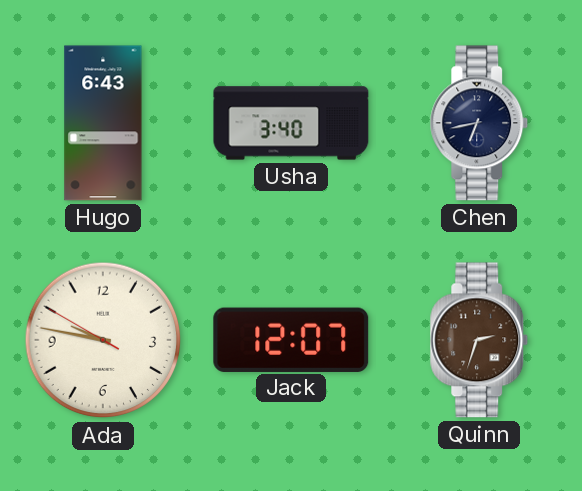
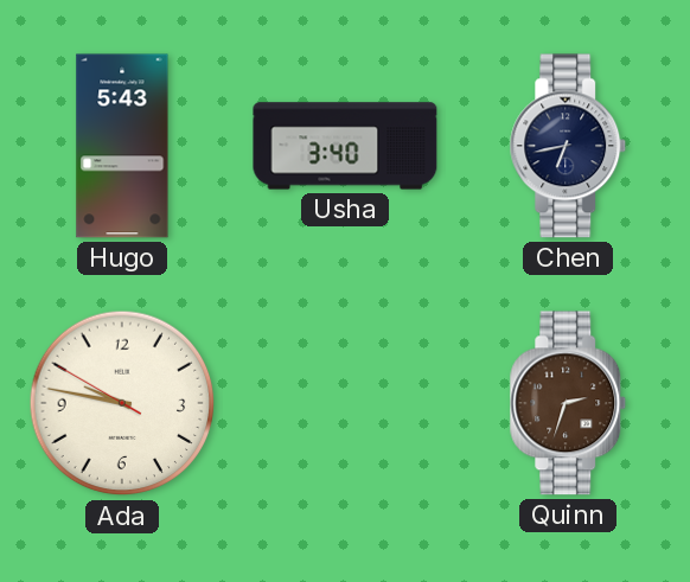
Hugo: 6:43 -> 5:43
Jack: 12:07 -> none
